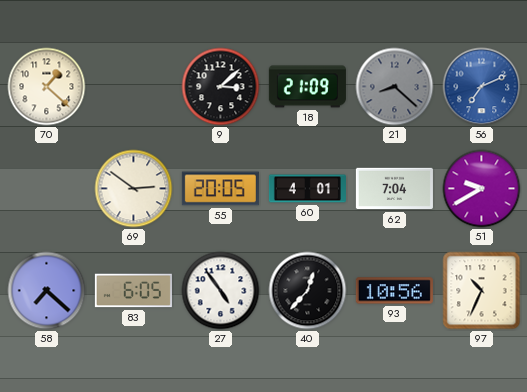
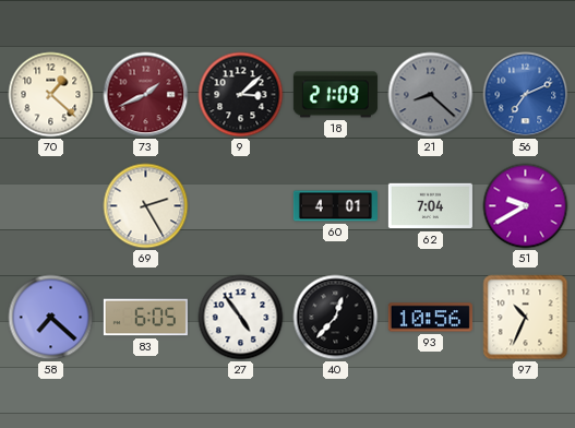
73: none -> 1:41
69: 2:51 -> 2:25
55: 20:05 -> none
